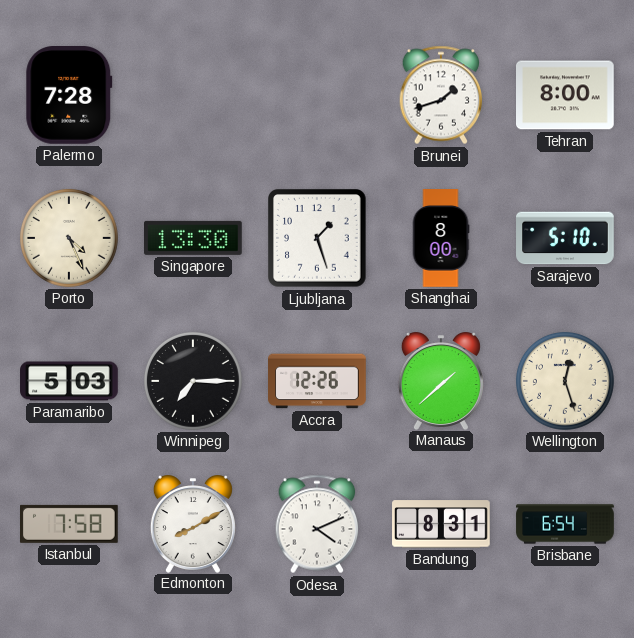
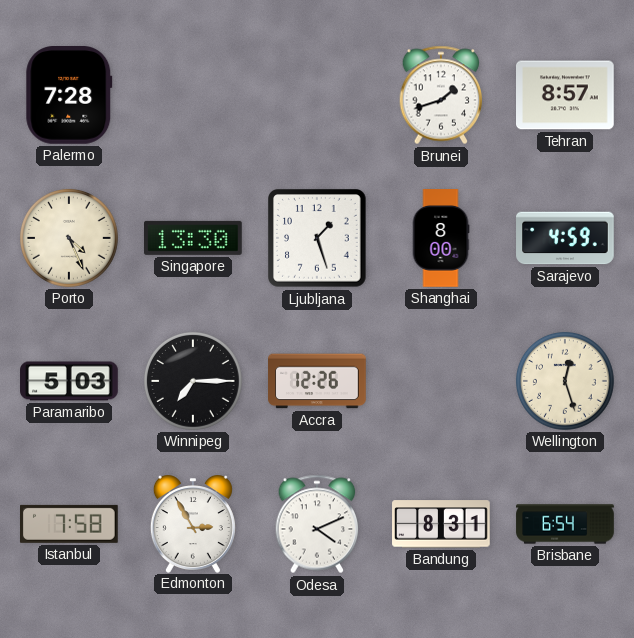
Tehran: 8:00 -> 8:57
Sarajevo: 5:10 -> 4:59
Manaus: 1:38 -> none
Edmonton: 8:10 -> 2:55
